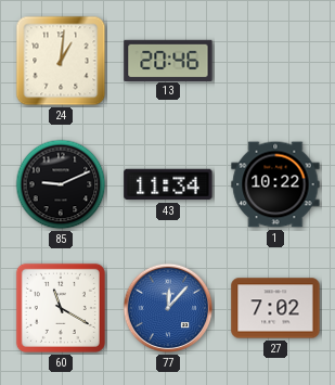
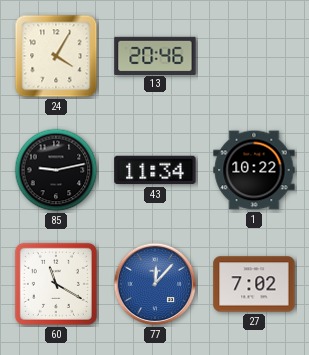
24: 1:01 -> 4:05
85: 9:11 -> 9:13
